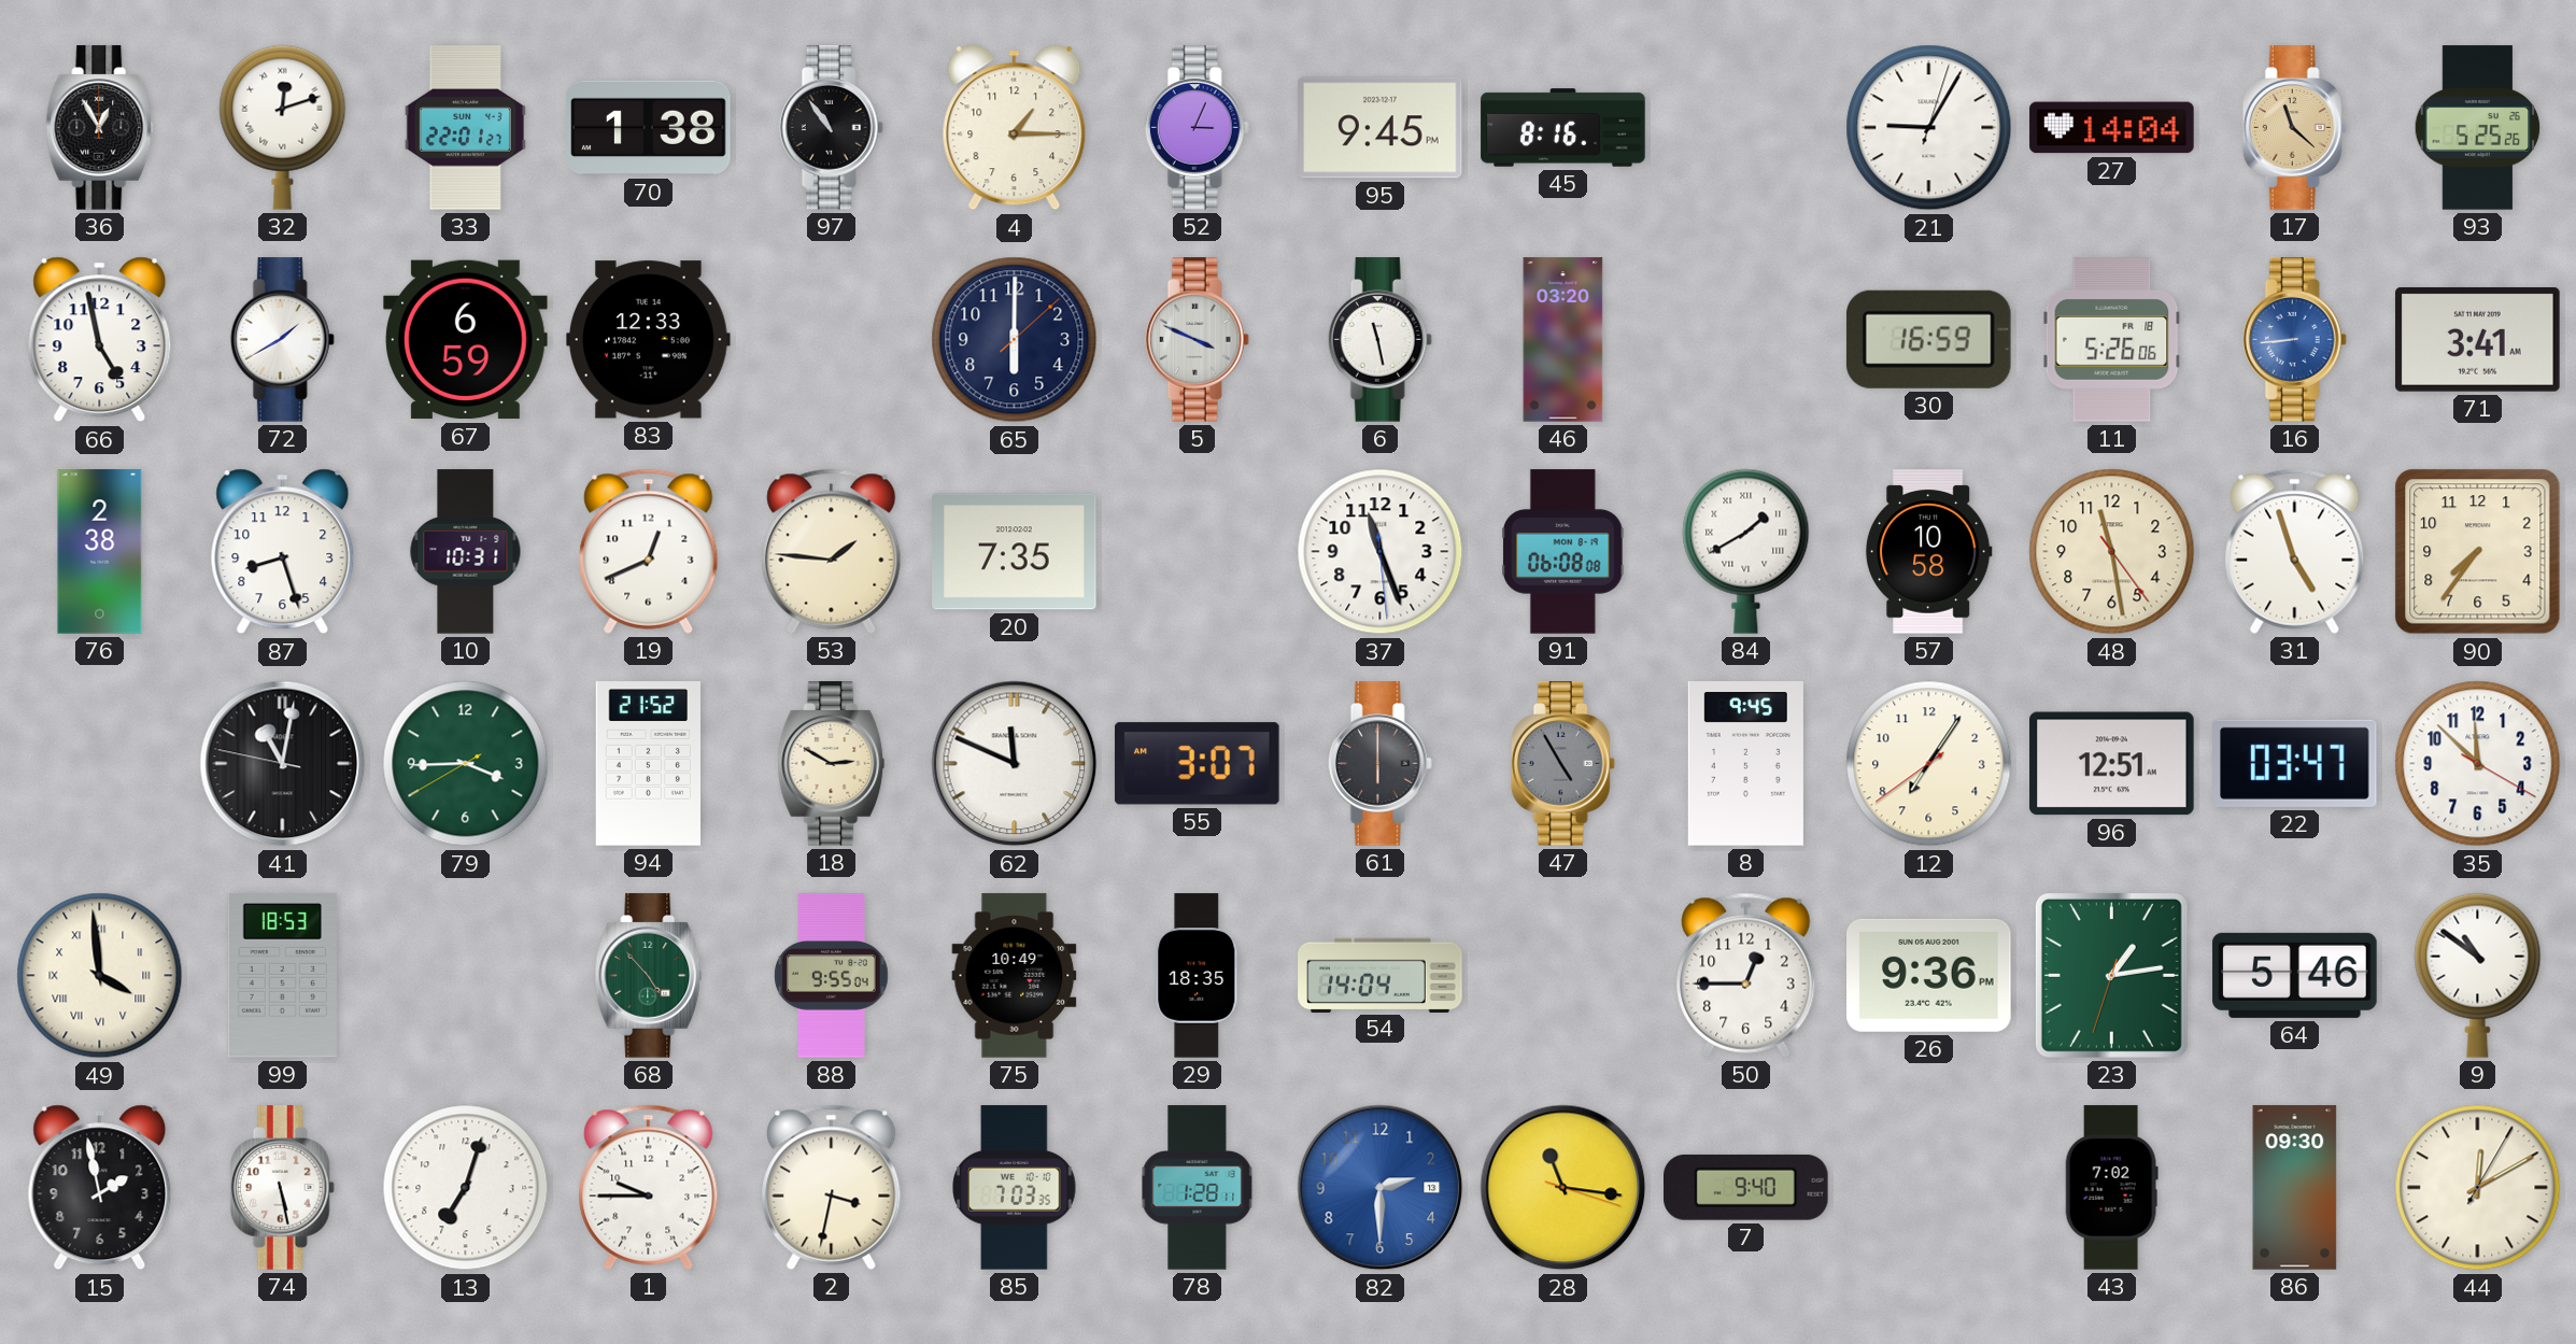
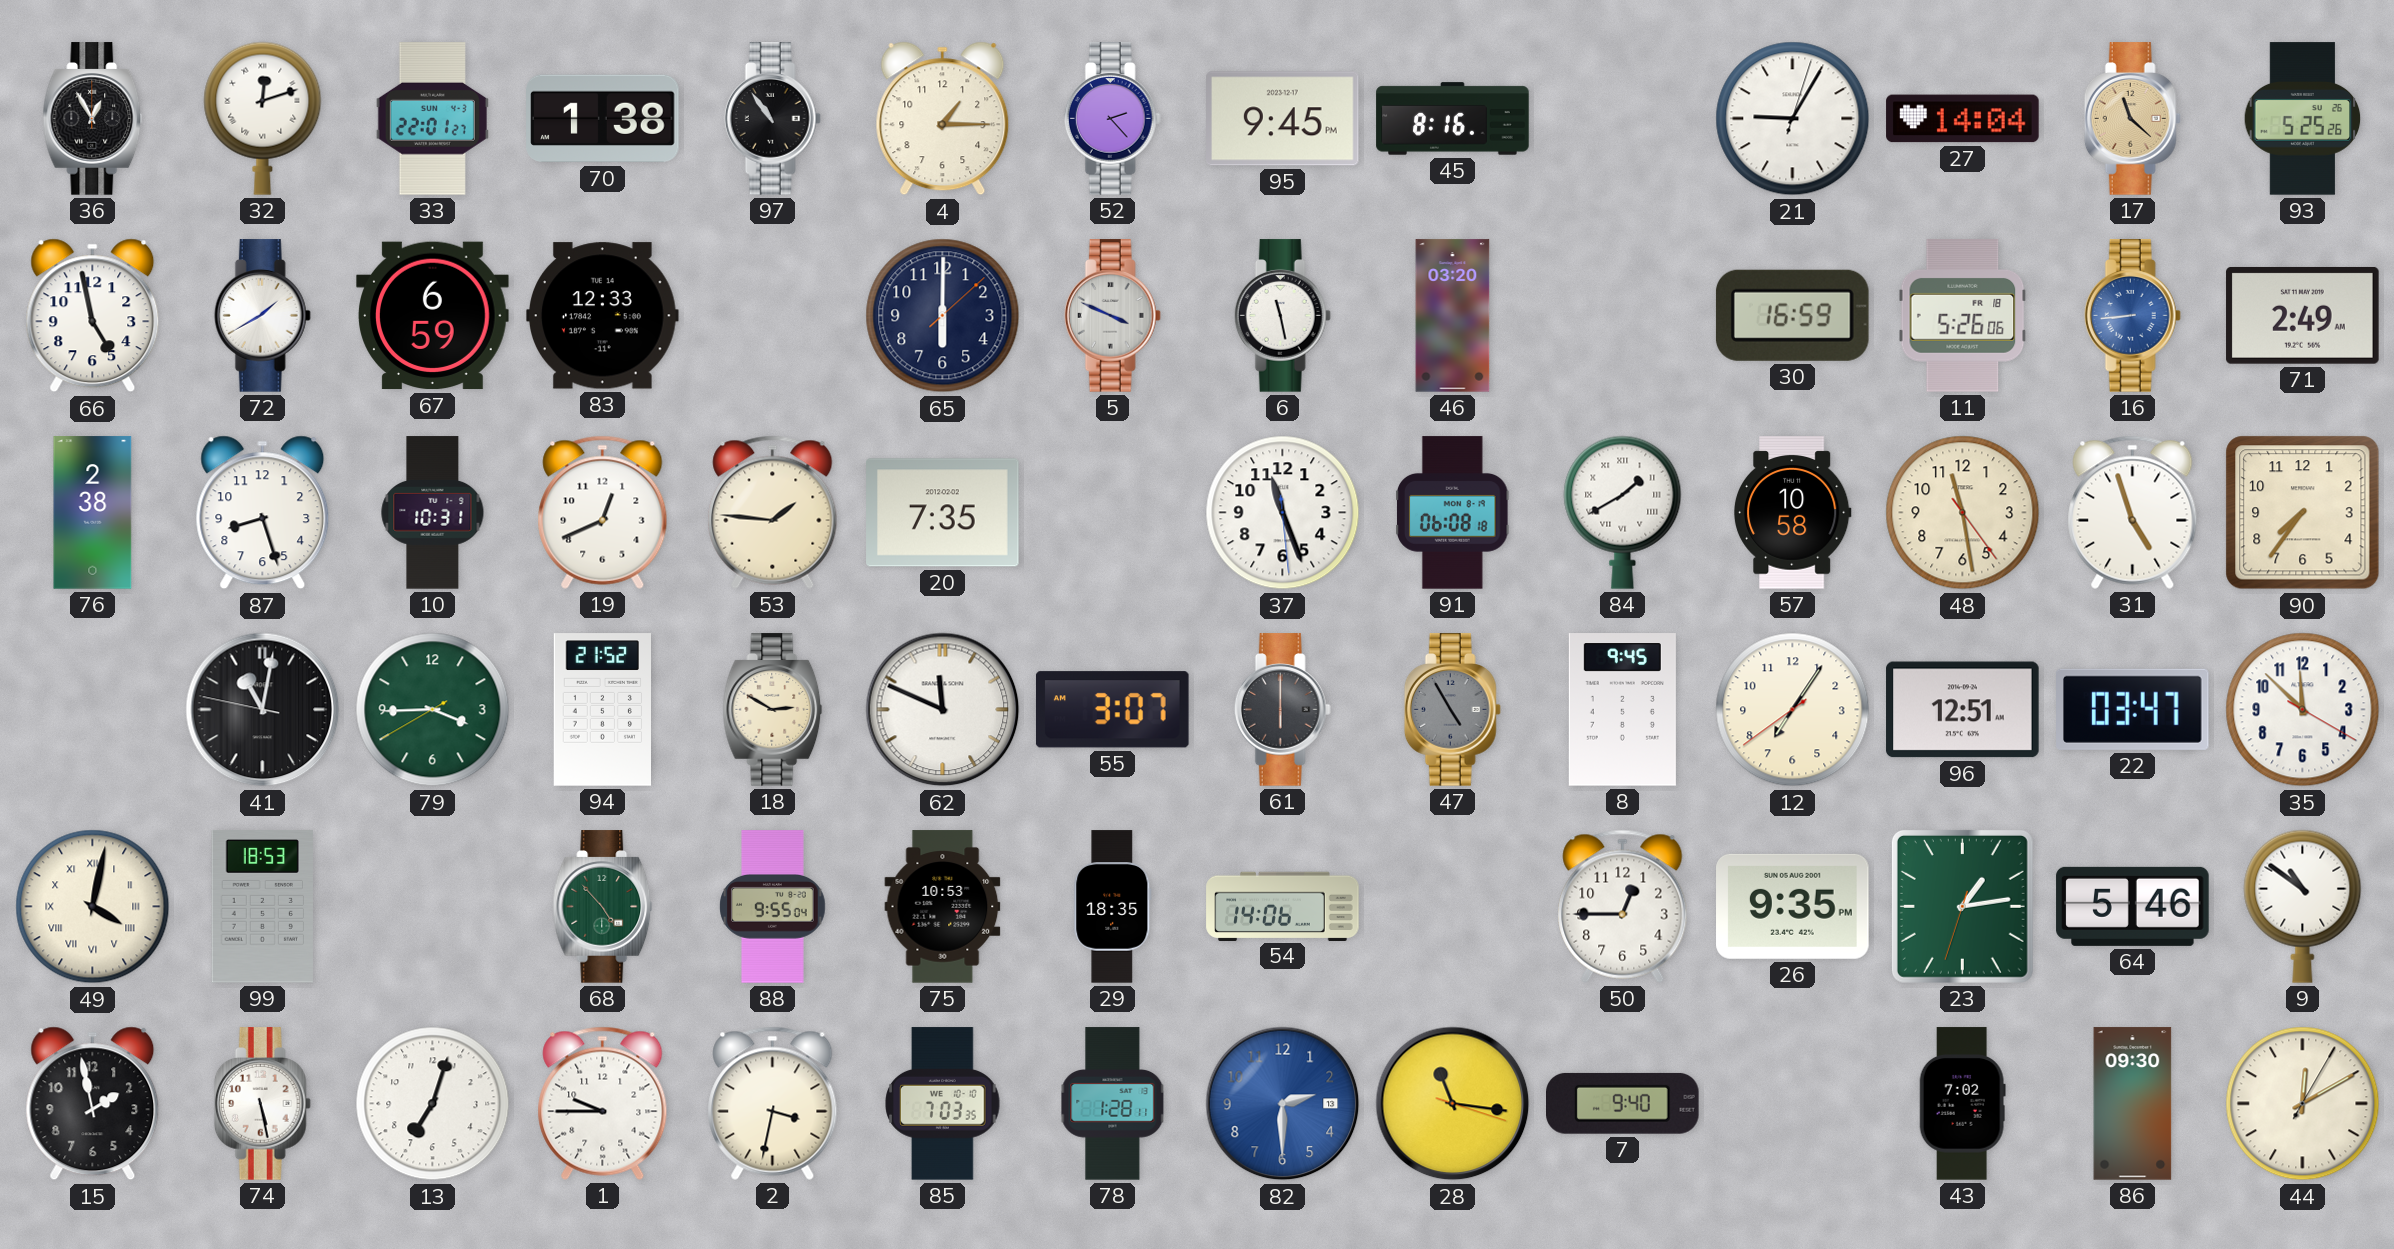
52: 3:04 -> 2:23
71: 3:41 -> 2:49
91: 06:08:08 -> 06:08:18
49: 3:59 -> 4:02
75: 10:49 -> 10:53
54: 14:04 -> 14:06
26: 9:36 -> 9:35
